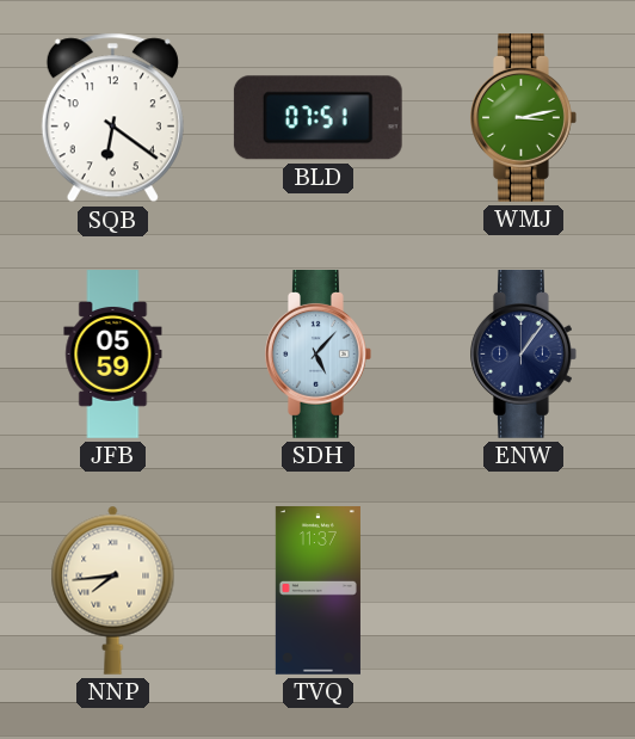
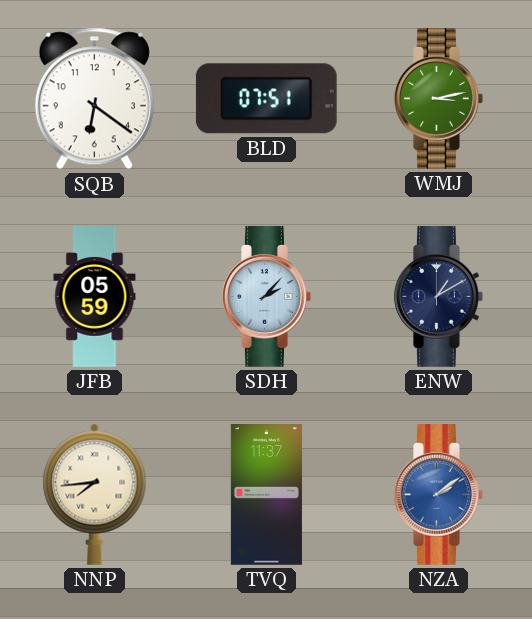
SDH: 5:07 -> 2:07
ENW: 1:06 -> 1:10
NZA: none -> 2:09
